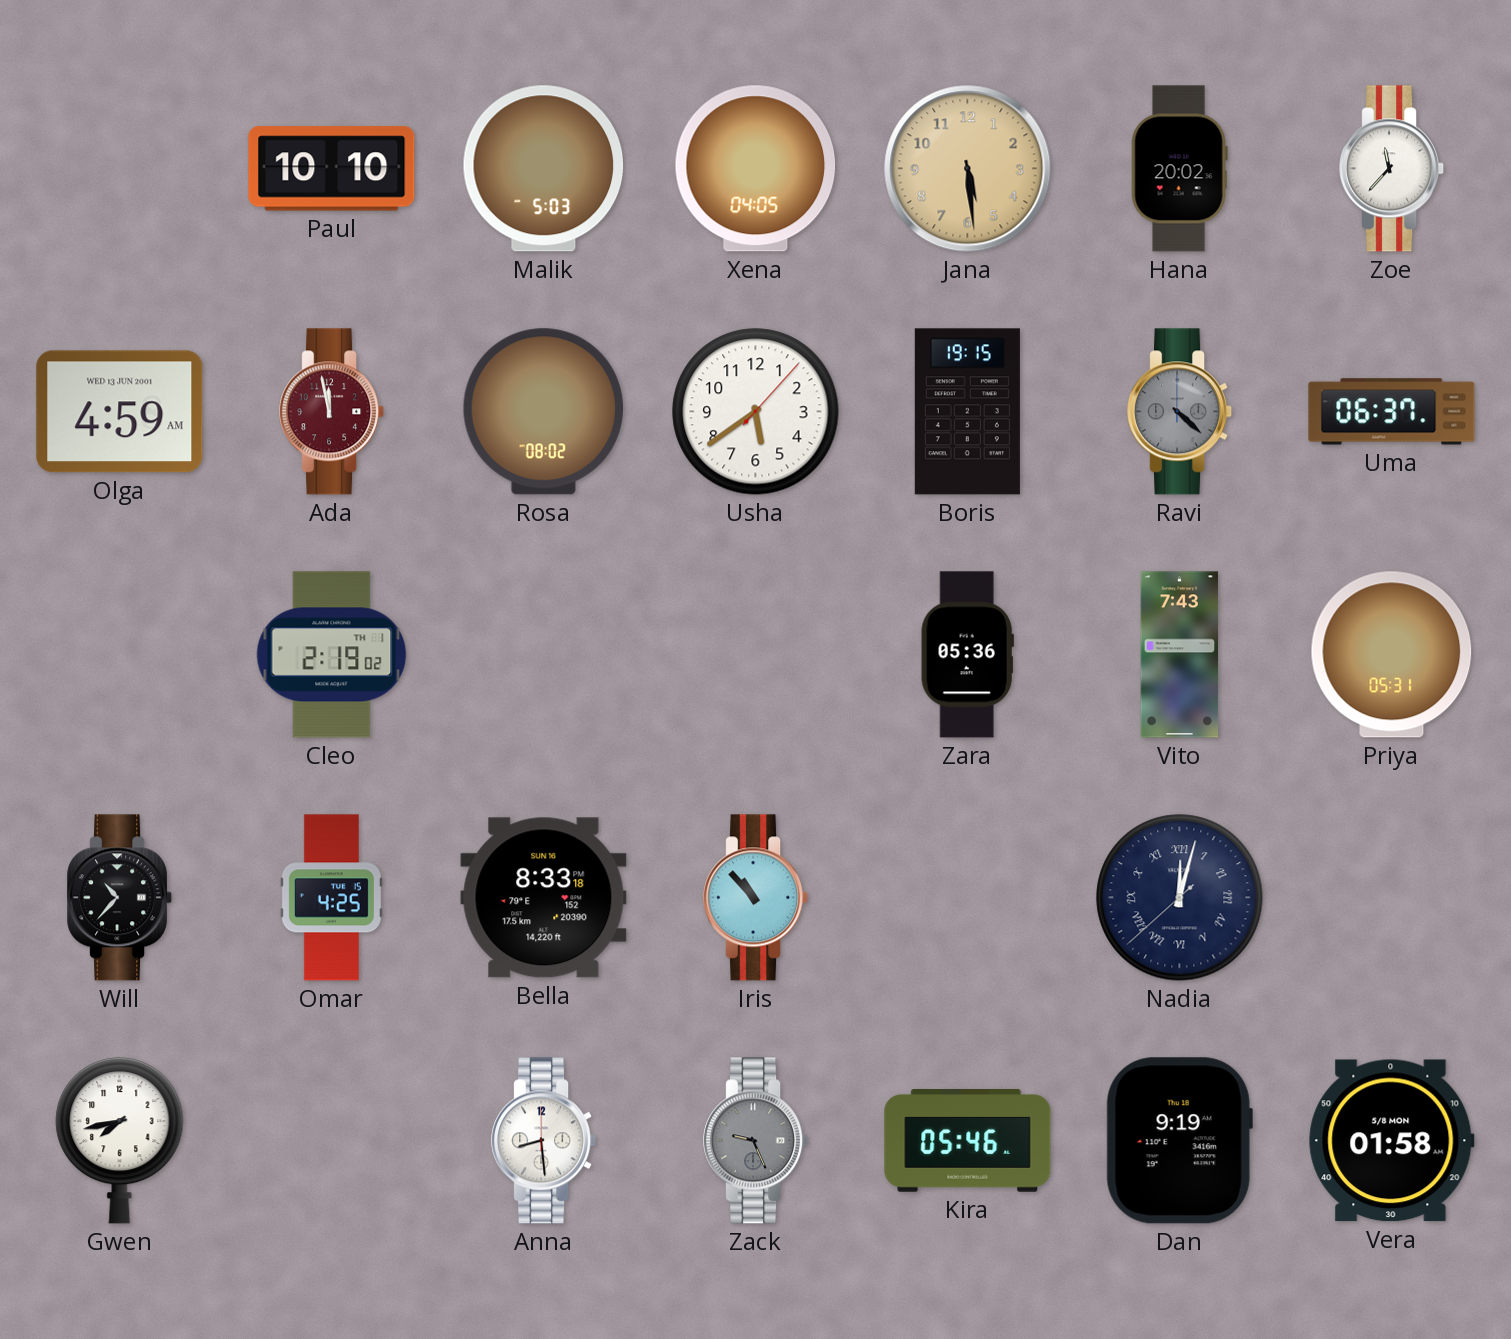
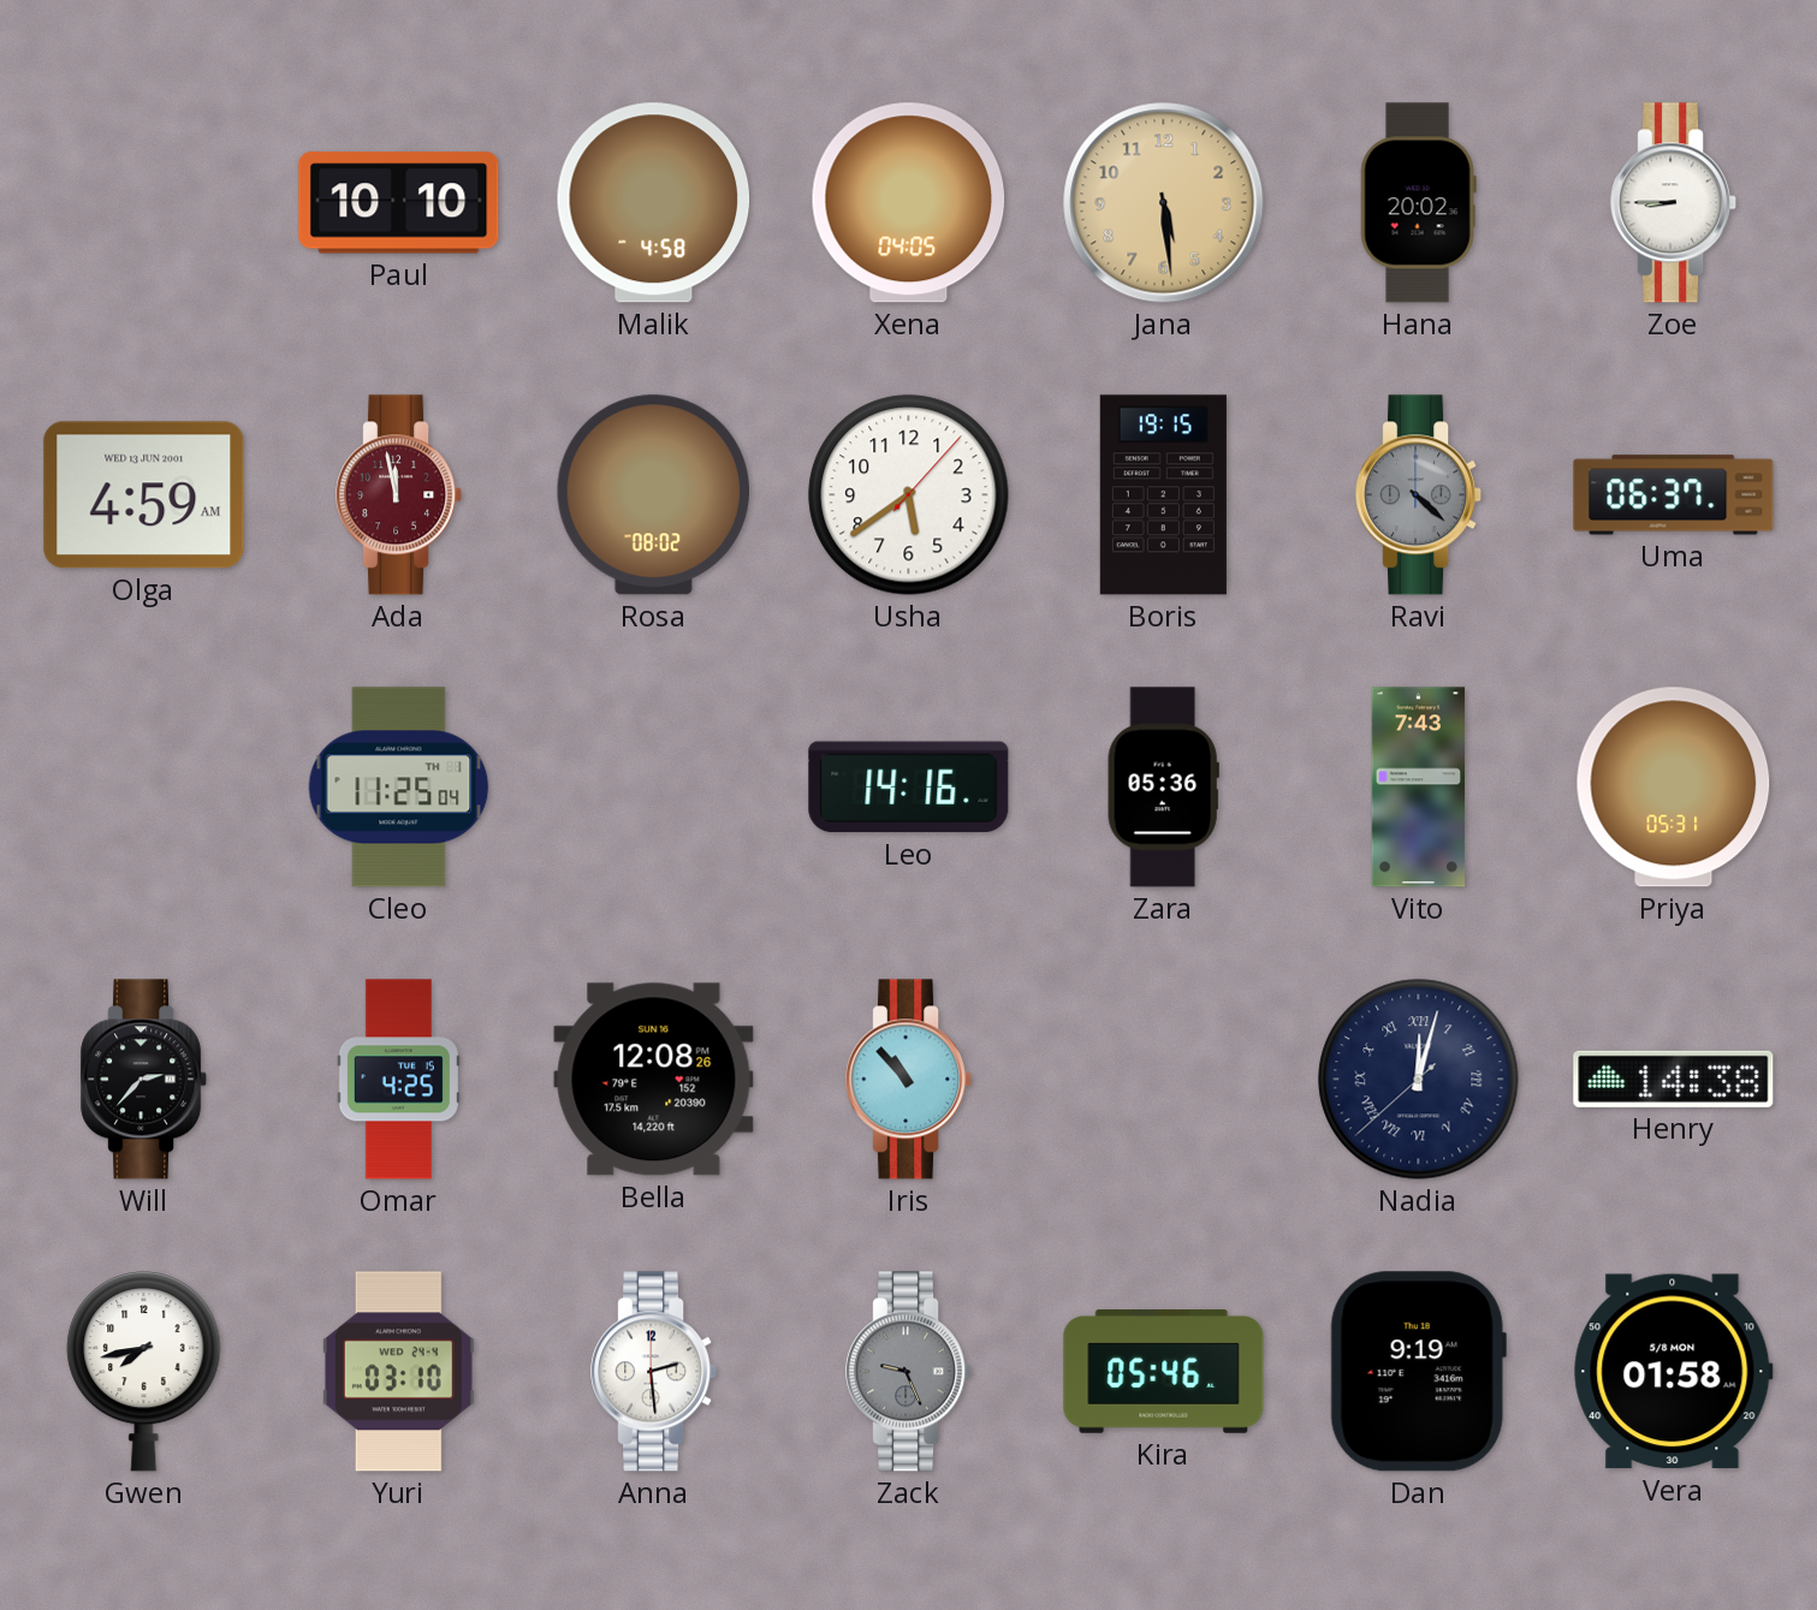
Malik: 5:03 -> 4:58
Zoe: 11:37 -> 8:45
Cleo: 2:19 -> 11:25
Leo: none -> 14:16
Will: 10:37 -> 2:37
Bella: 8:33 -> 12:08
Henry: none -> 14:38
Yuri: none -> 03:10
Anna: 8:29 -> 2:29
